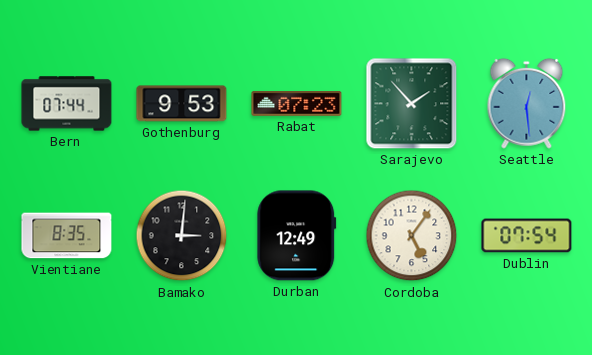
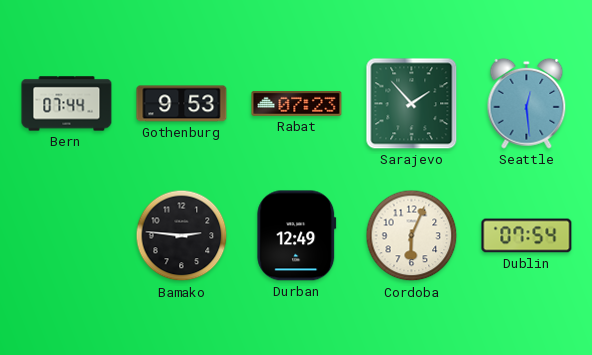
Vientiane: 8:35 -> none
Bamako: 3:01 -> 2:46
Cordoba: 5:06 -> 6:04
